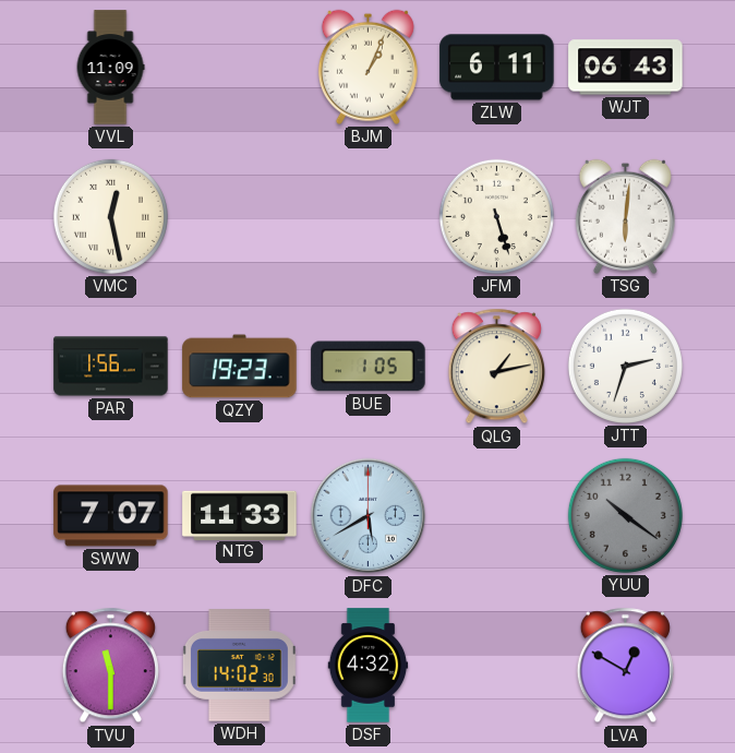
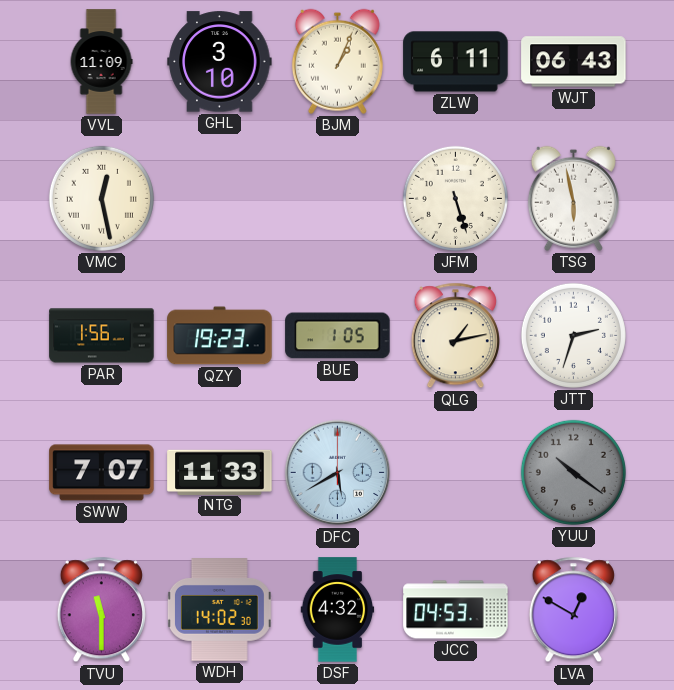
GHL: none -> 3:10
TSG: 6:01 -> 5:58
JCC: none -> 04:53
